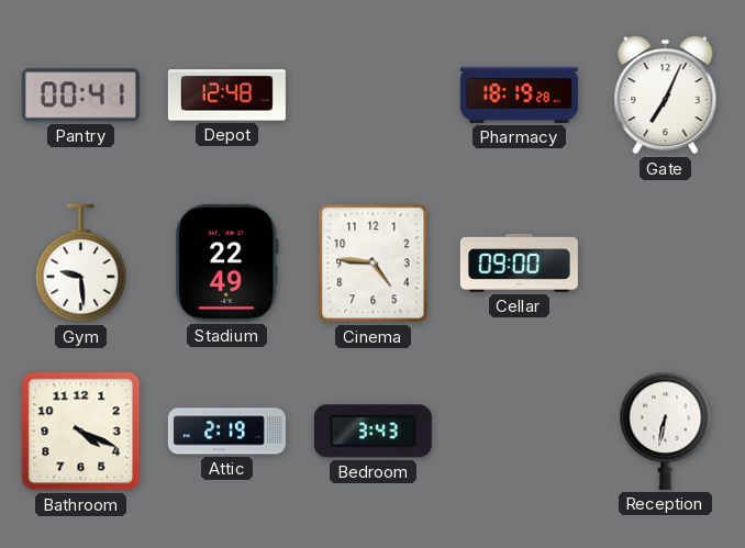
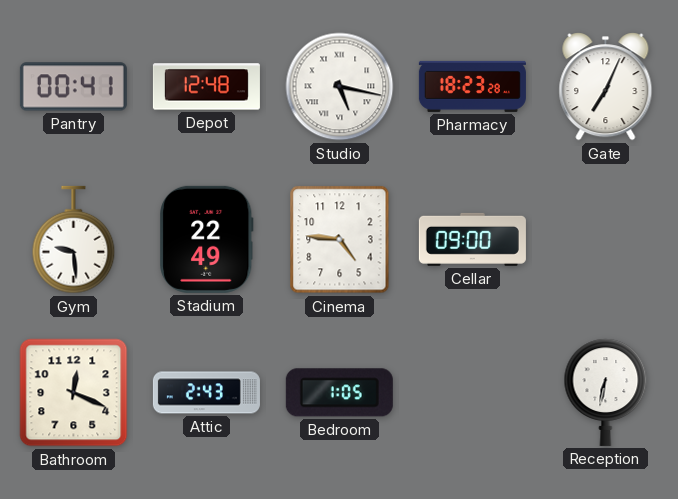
Studio: none -> 5:17
Pharmacy: 18:19 -> 18:23
Bathroom: 4:19 -> 12:19
Attic: 2:19 -> 2:43
Bedroom: 3:43 -> 1:05
